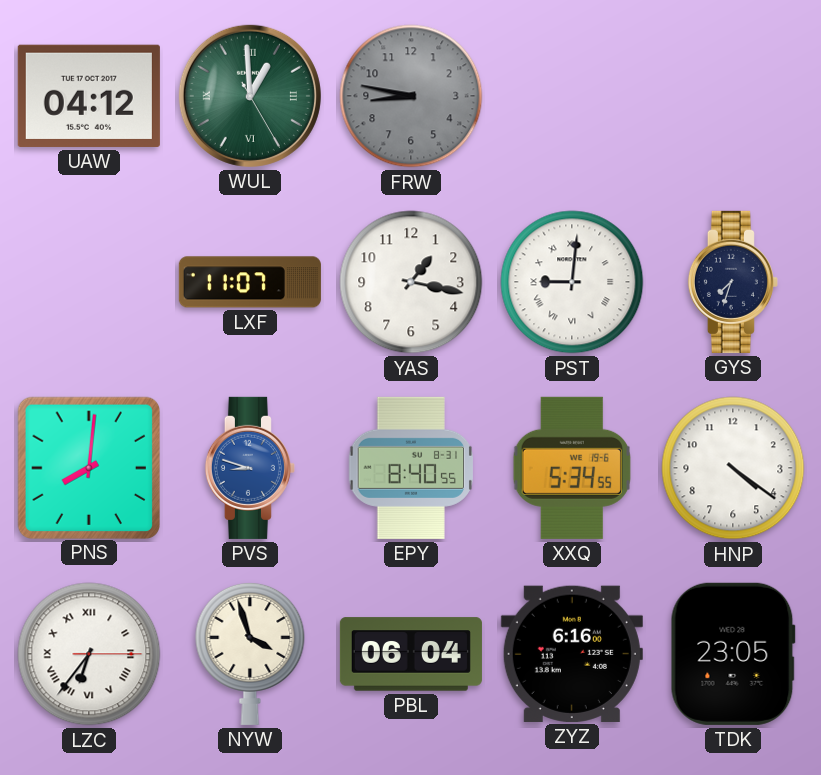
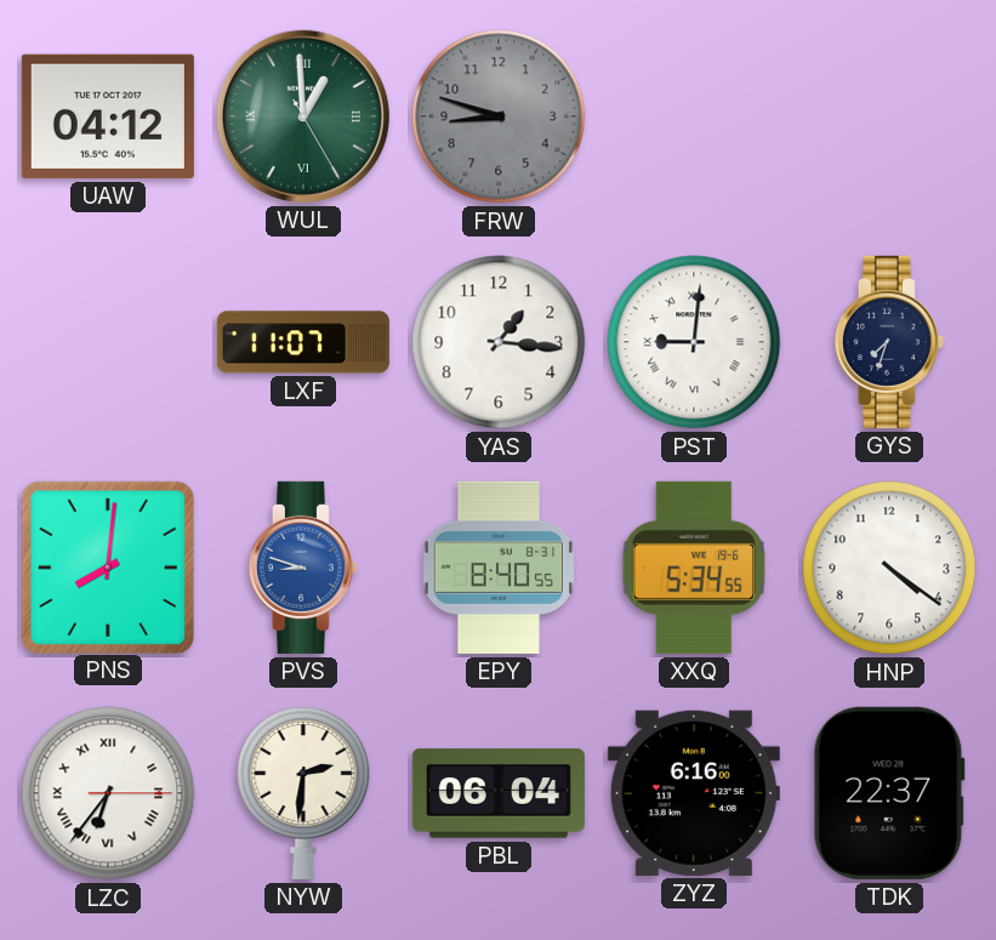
FRW: 8:47 -> 8:48
YAS: 1:17 -> 1:16
NYW: 3:57 -> 2:31
TDK: 23:05 -> 22:37
